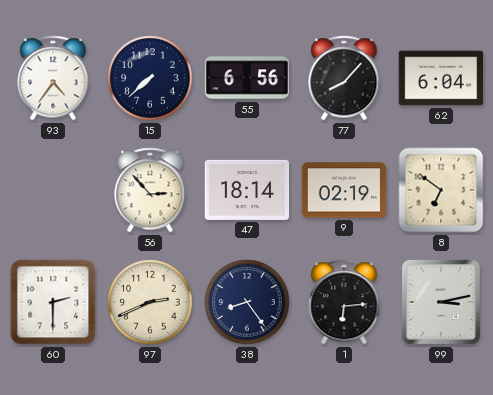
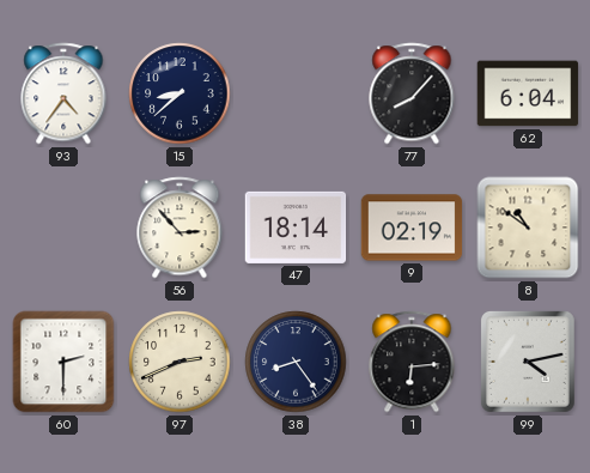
15: 7:38 -> 8:38
55: 6:56 -> none
8: 6:51 -> 10:51
99: 3:13 -> 4:13
